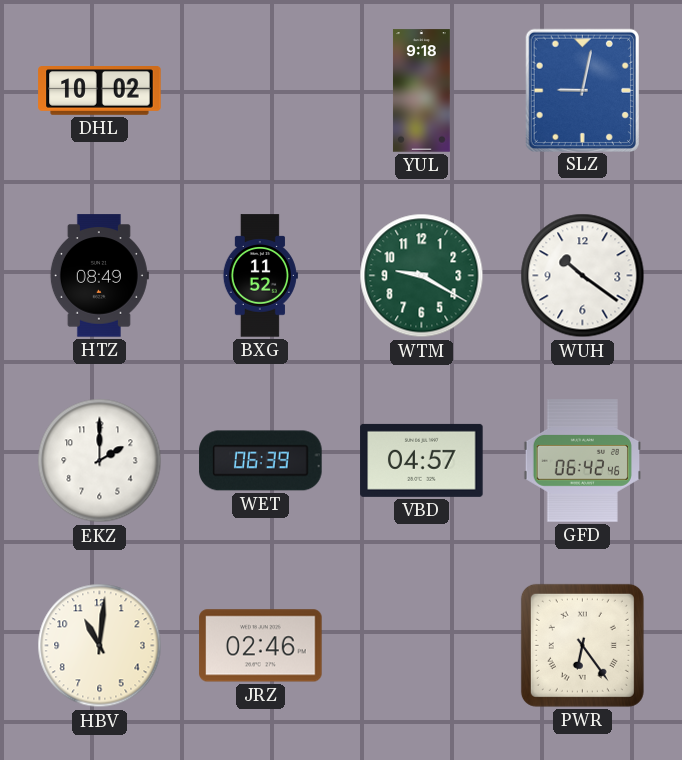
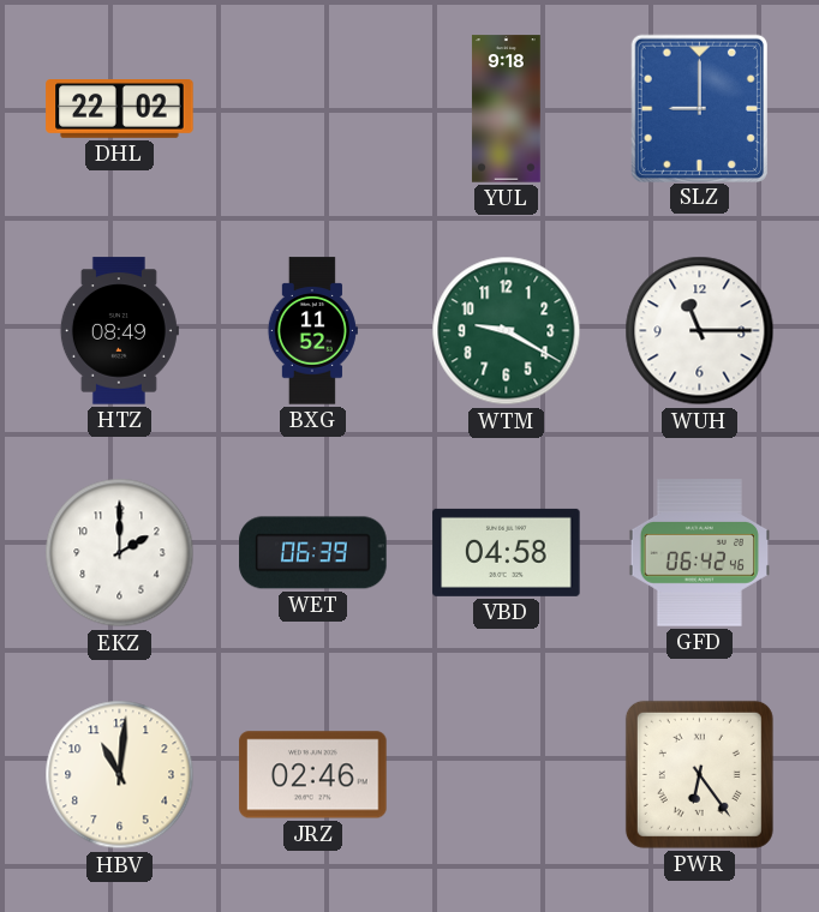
DHL: 10:02 -> 22:02
SLZ: 9:02 -> 9:00
WUH: 10:21 -> 11:15
VBD: 04:57 -> 04:58
